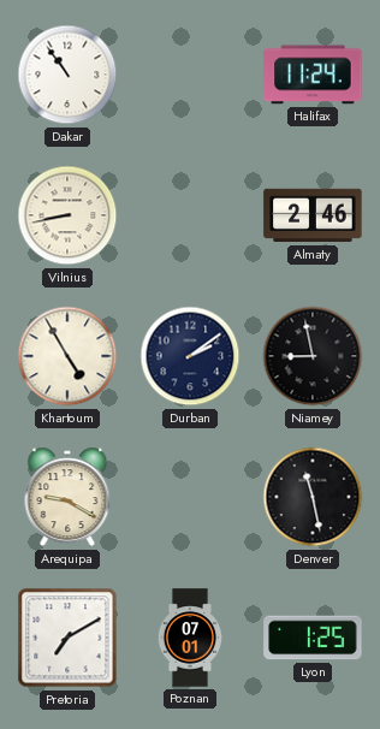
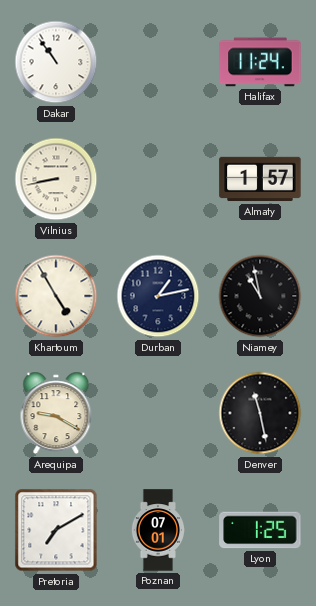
Almaty: 2:46 -> 1:57
Durban: 2:09 -> 1:13
Niamey: 8:58 -> 10:58
